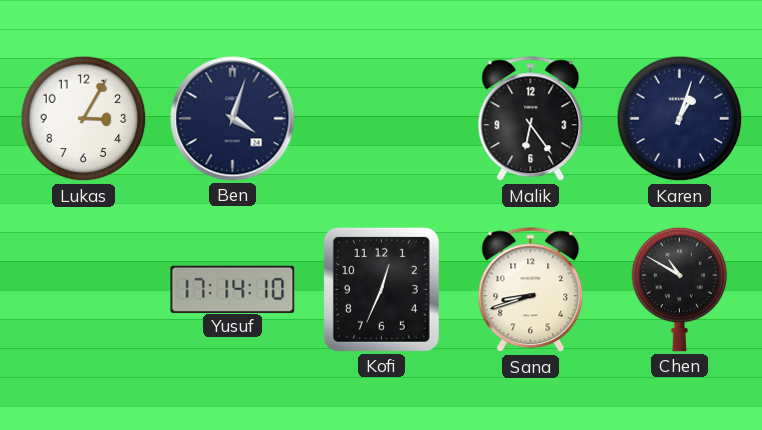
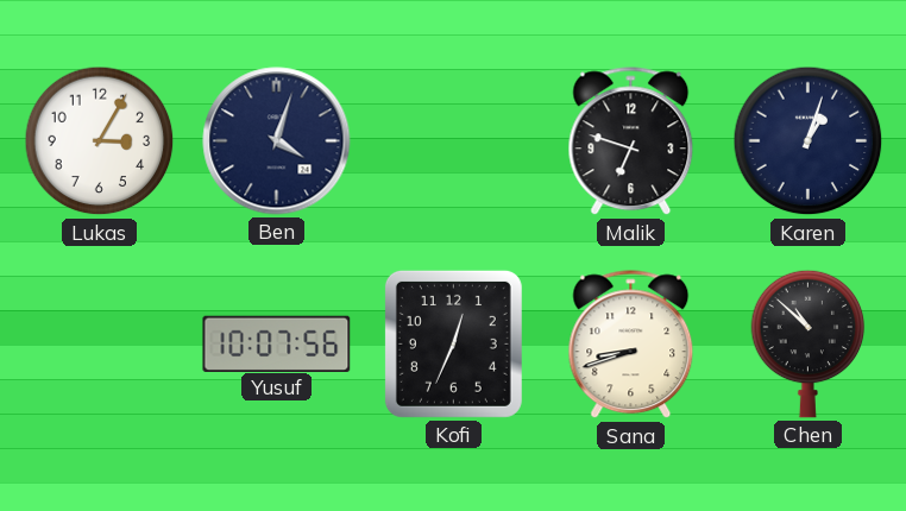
Malik: 6:24 -> 6:48
Yusuf: 17:14 -> 10:07
Chen: 10:50 -> 10:52
